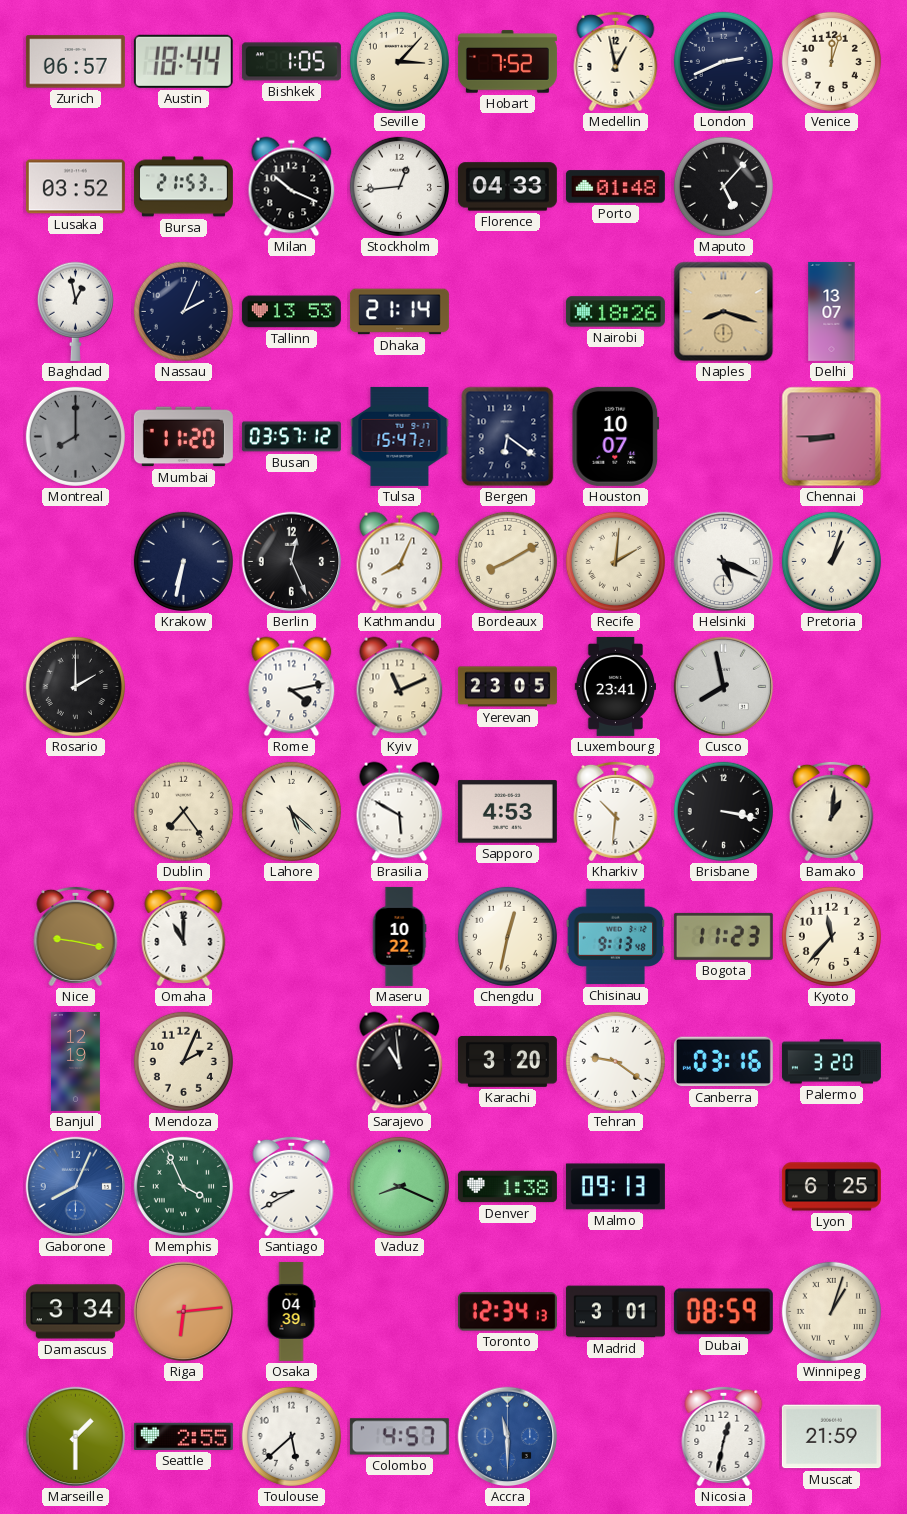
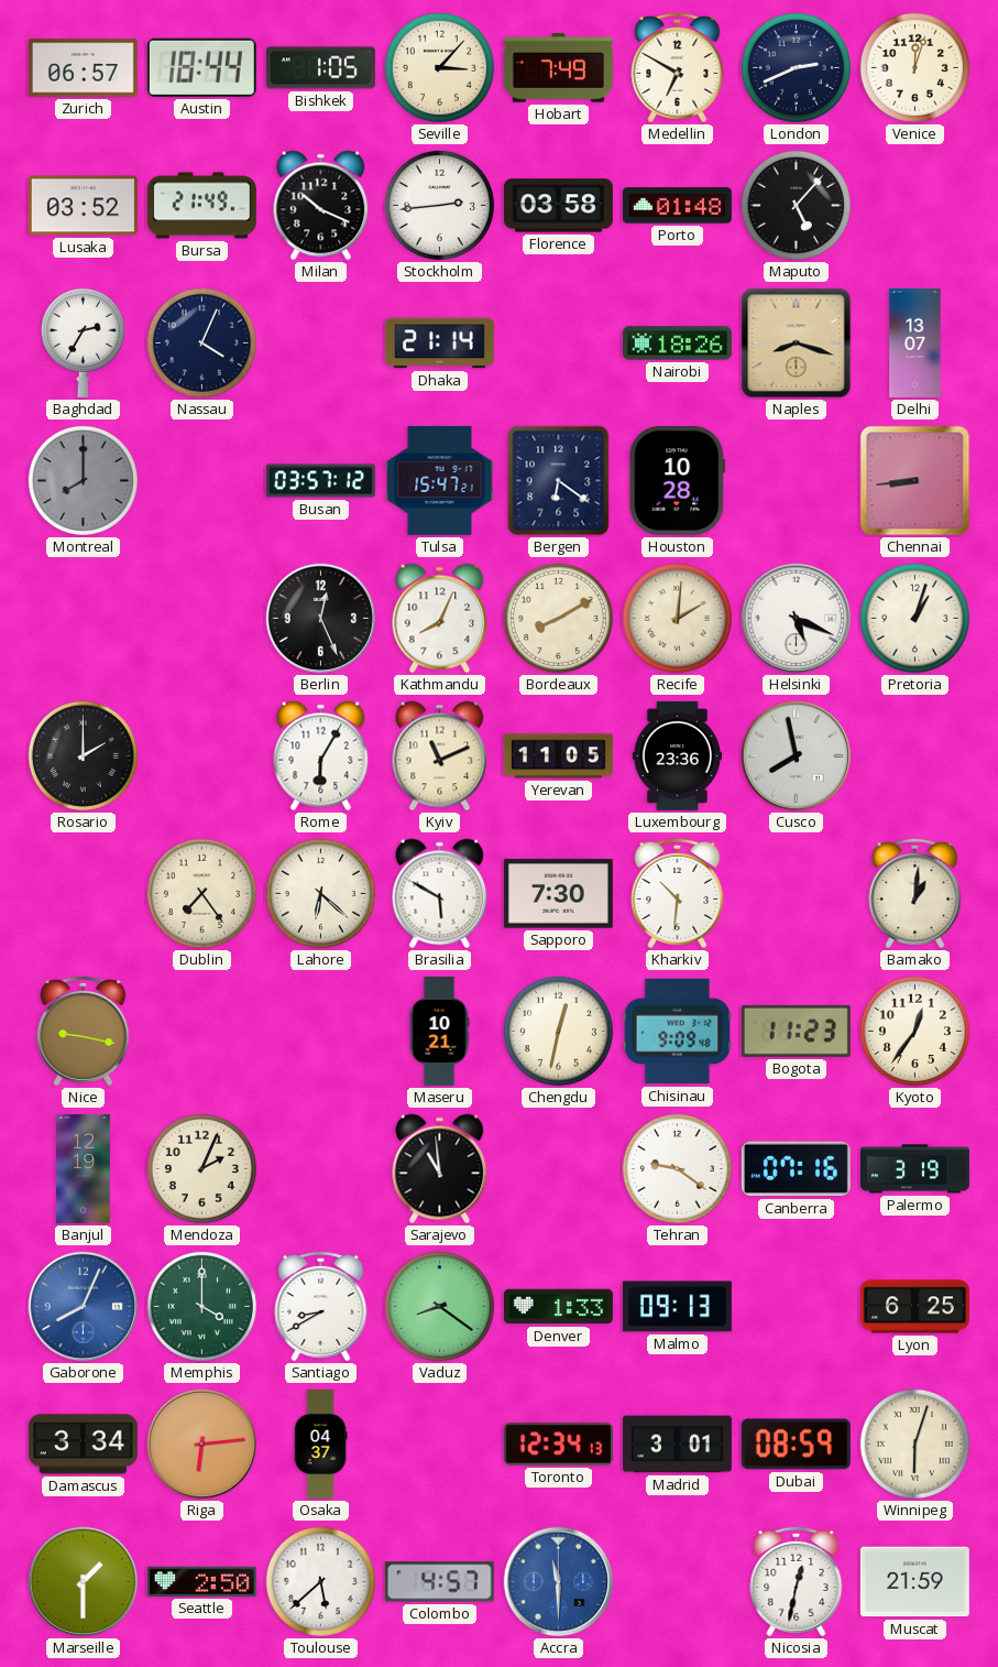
Hobart: 7:52 -> 7:49
Medellin: 12:58 -> 6:50
Bursa: 21:53 -> 21:49
Stockholm: 12:44 -> 2:44
Florence: 04:33 -> 03:58
Baghdad: 12:58 -> 2:35
Nassau: 2:04 -> 4:04
Tallinn: 13:53 -> none
Mumbai: 11:20 -> none
Houston: 10:07 -> 10:28
Chennai: 8:45 -> 8:44
Krakow: 6:32 -> none
Rome: 4:13 -> 6:05
Yerevan: 23:05 -> 11:05
Luxembourg: 23:41 -> 23:36
Lahore: 5:22 -> 6:22
Sapporo: 4:53 -> 7:30
Brisbane: 3:17 -> none
Omaha: 11:00 -> none
Maseru: 10:22 -> 10:21
Chisinau: 9:13 -> 9:09
Kyoto: 11:37 -> 12:36
Karachi: 3:20 -> none
Canberra: 03:16 -> 07:16
Palermo: 3:20 -> 3:19
Memphis: 3:56 -> 4:00
Vaduz: 8:19 -> 8:21
Denver: 1:38 -> 1:33
Osaka: 04:39 -> 04:37
Winnipeg: 1:03 -> 6:03
Seattle: 2:55 -> 2:50
